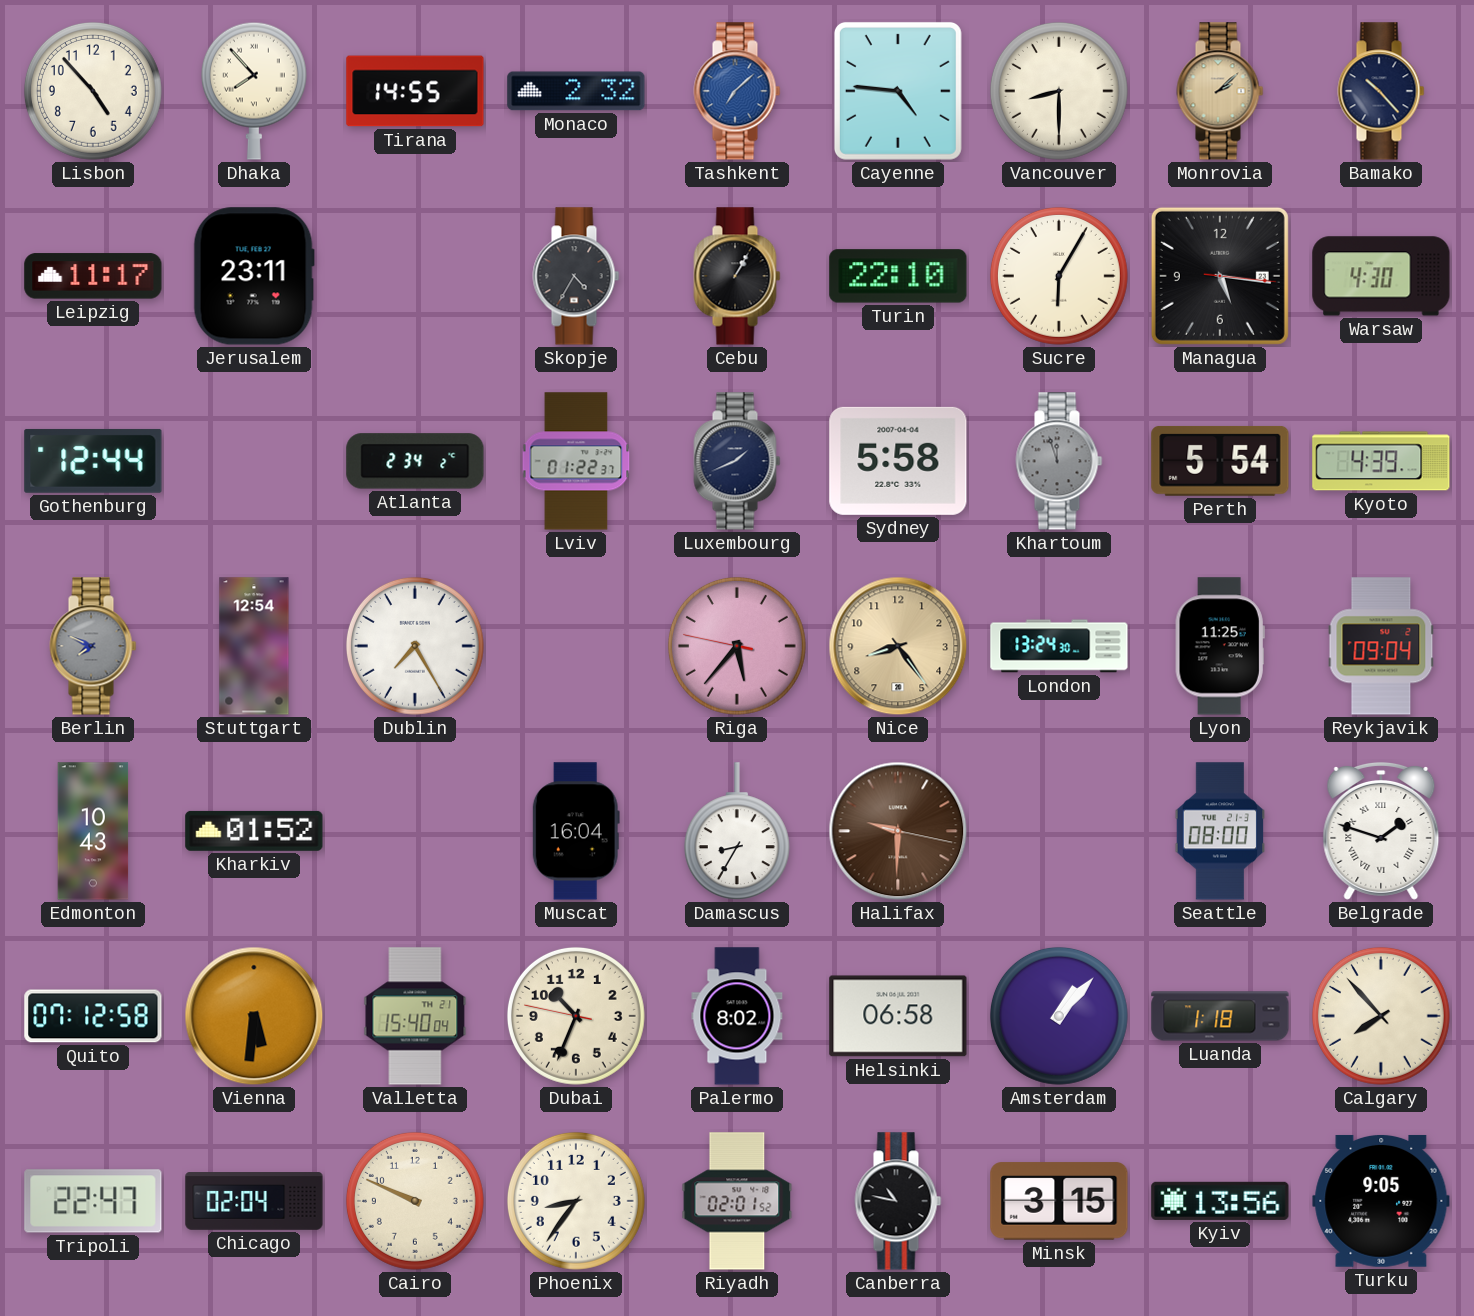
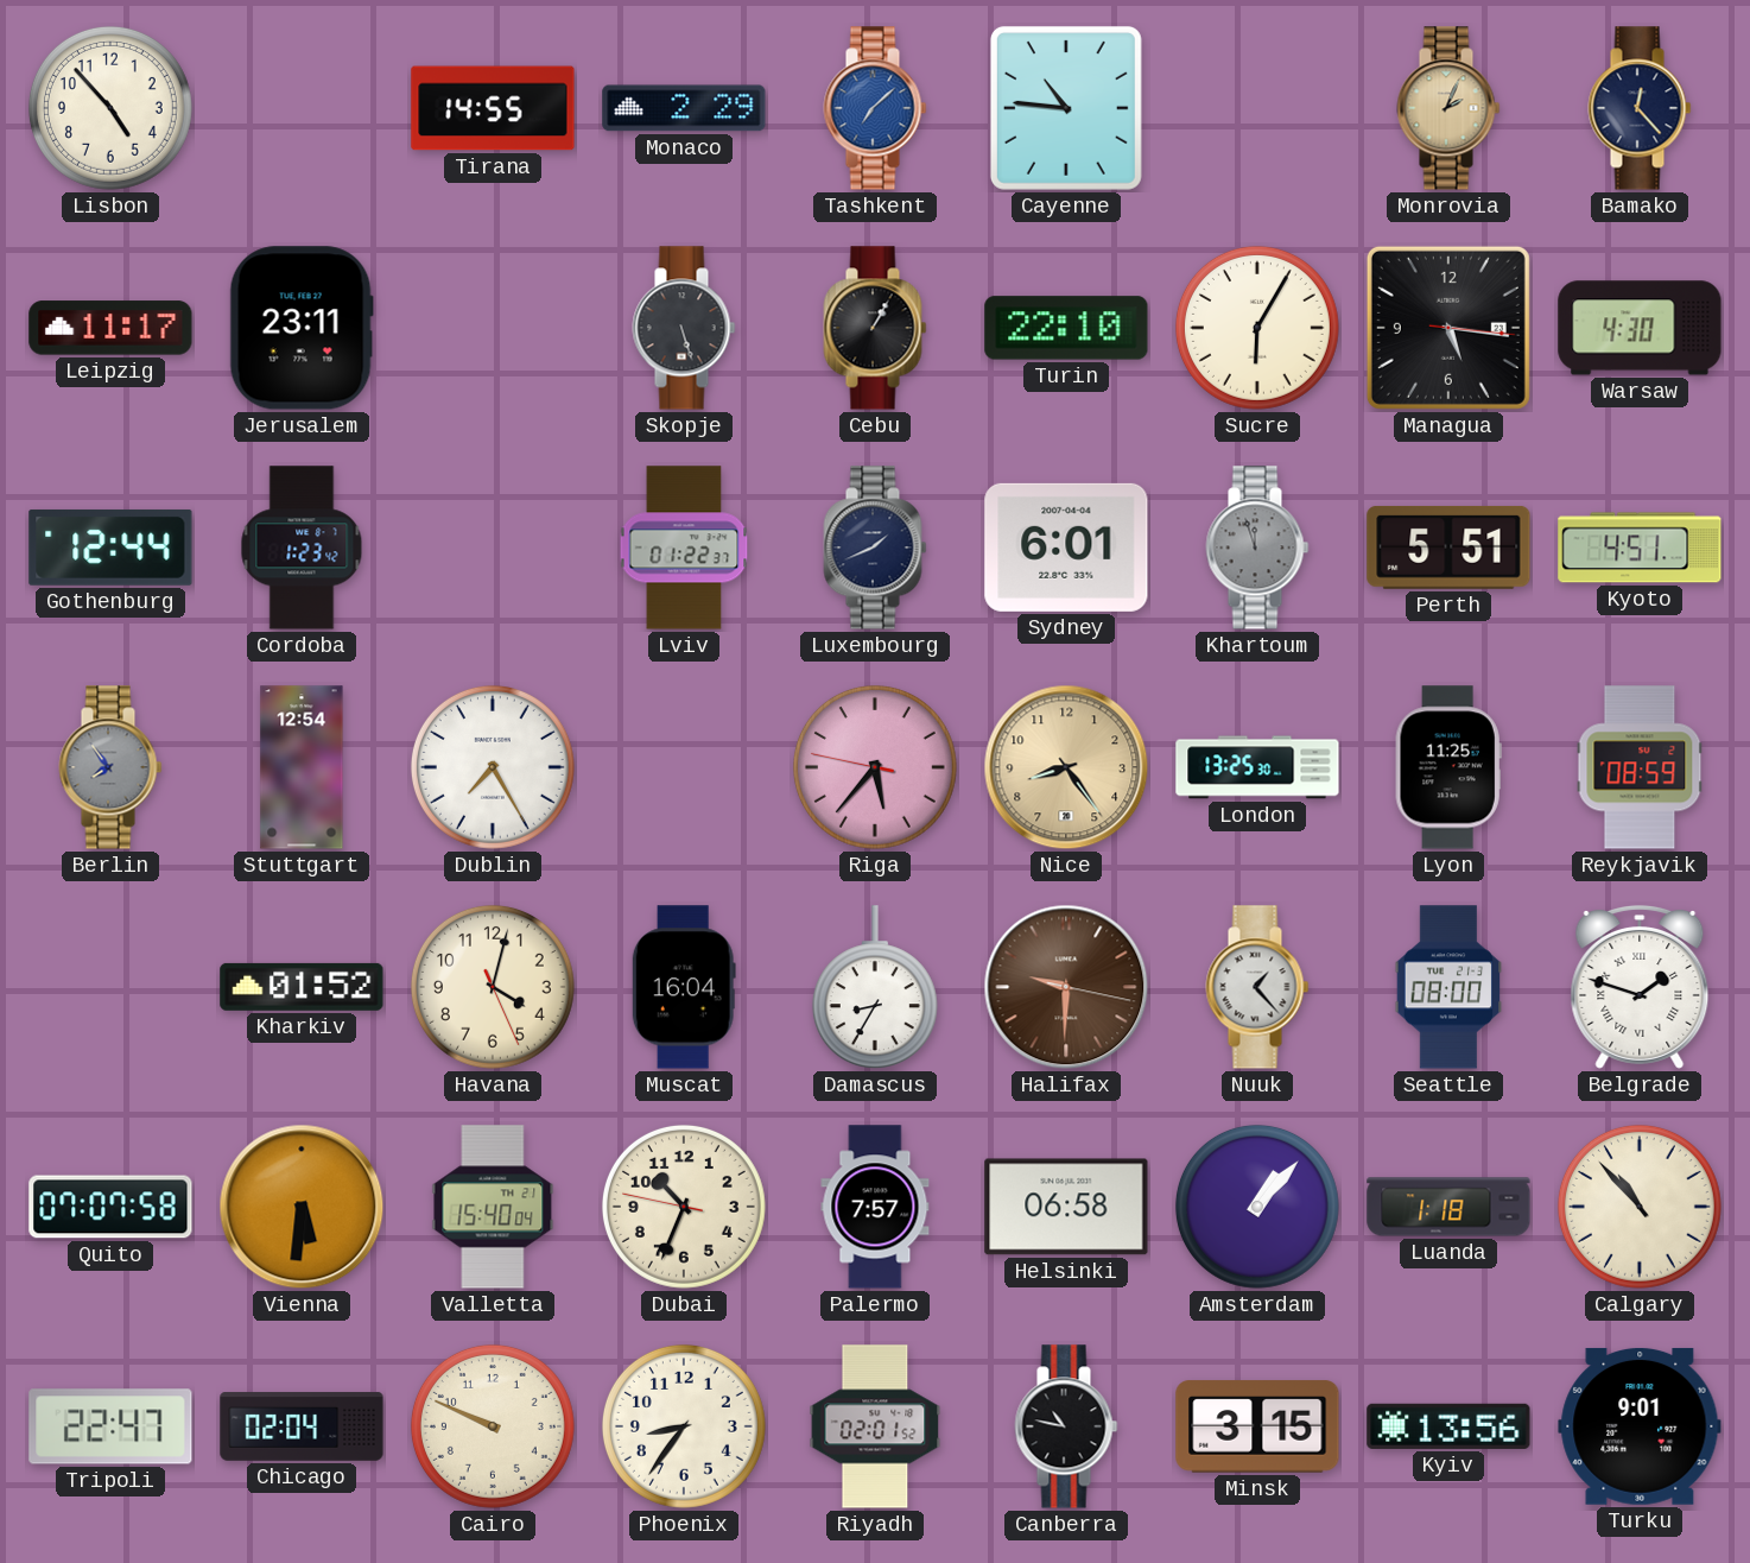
Dhaka: 7:53 -> none
Monaco: 2:32 -> 2:29
Cayenne: 4:46 -> 10:46
Vancouver: 8:30 -> none
Monrovia: 2:08 -> 2:04
Bamako: 10:23 -> 12:23
Skopje: 4:35 -> 5:27
Cordoba: none -> 1:23
Atlanta: 2:34 -> none
Sydney: 5:58 -> 6:01
Perth: 5:54 -> 5:51
Kyoto: 4:39 -> 4:51
Berlin: 7:49 -> 7:54
London: 13:24 -> 13:25
Reykjavik: 09:04 -> 08:59
Edmonton: 10:43 -> none
Havana: none -> 4:02
Nuuk: none -> 1:23
Quito: 07:12 -> 07:07
Palermo: 8:02 -> 7:57
Calgary: 7:53 -> 10:53
Turku: 9:05 -> 9:01
